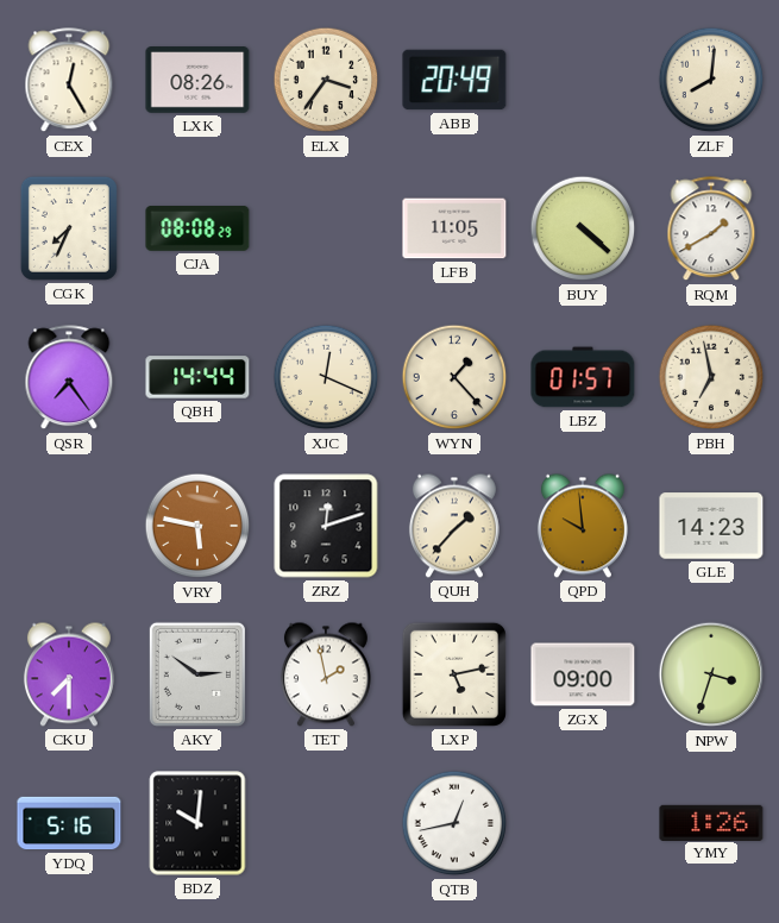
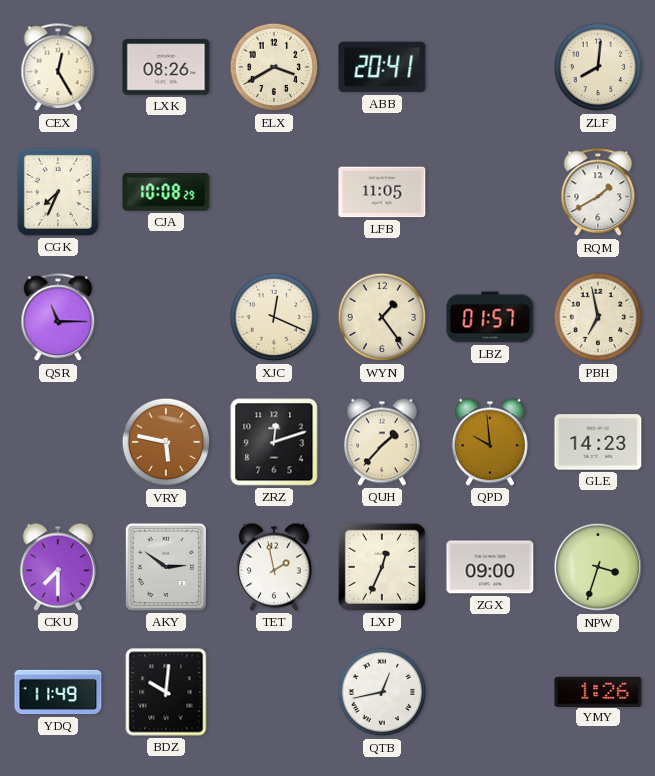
ELX: 3:36 -> 3:40
ABB: 20:49 -> 20:41
CJA: 08:08 -> 10:08
BUY: 4:22 -> none
QSR: 7:24 -> 11:15
QBH: 14:44 -> none
WYN: 1:23 -> 1:24
LXP: 5:13 -> 12:34
YDQ: 5:16 -> 11:49
